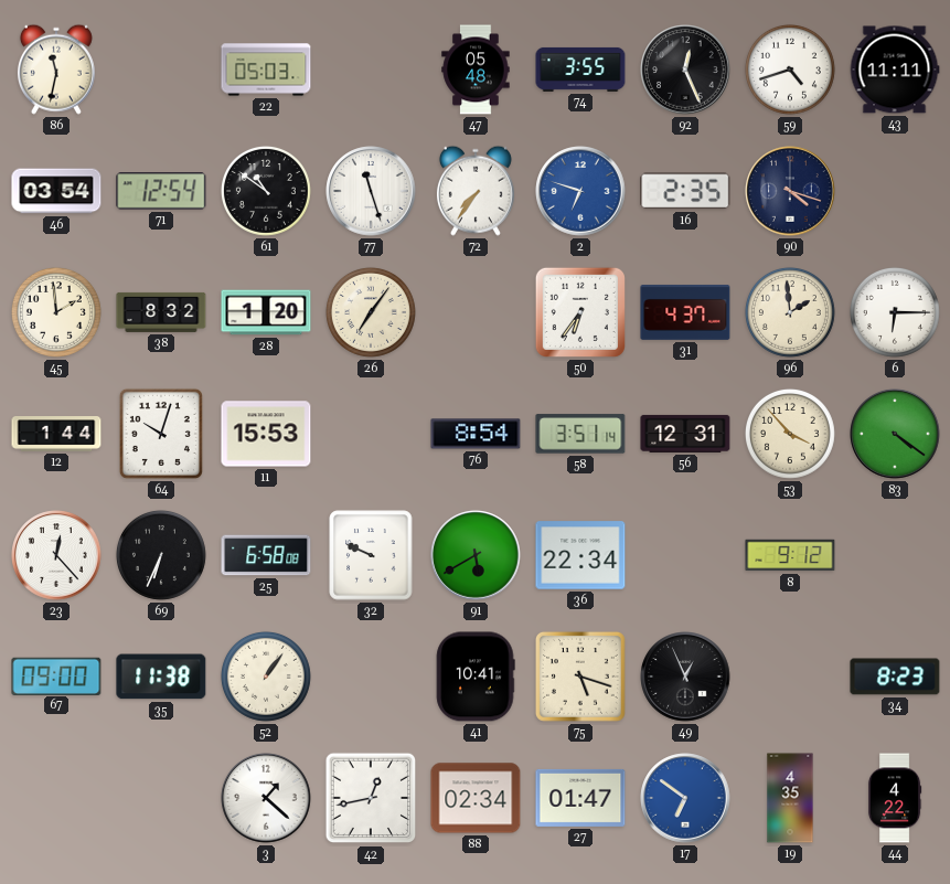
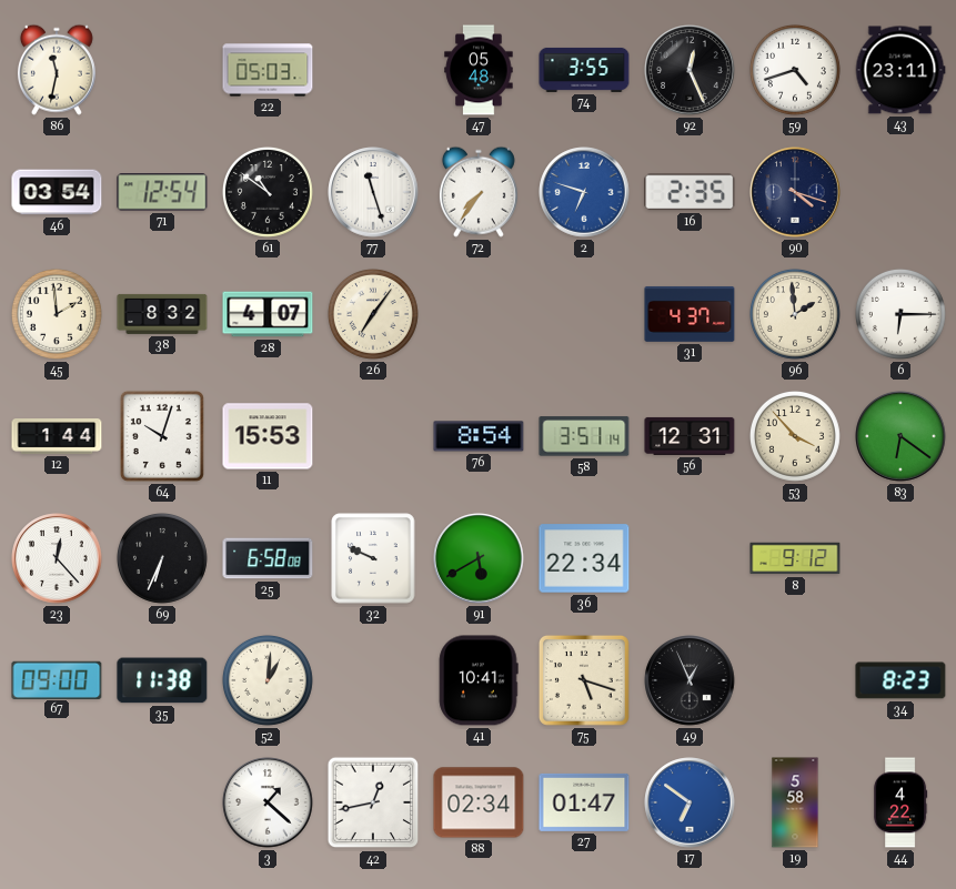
43: 11:11 -> 23:11
28: 1:20 -> 4:07
50: 6:36 -> none
83: 4:21 -> 6:21
52: 1:06 -> 1:01
19: 4:35 -> 5:58
